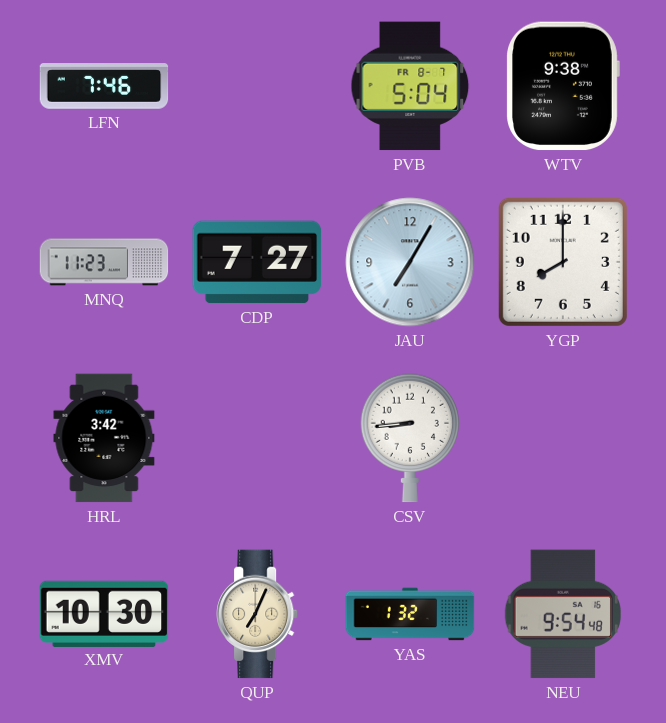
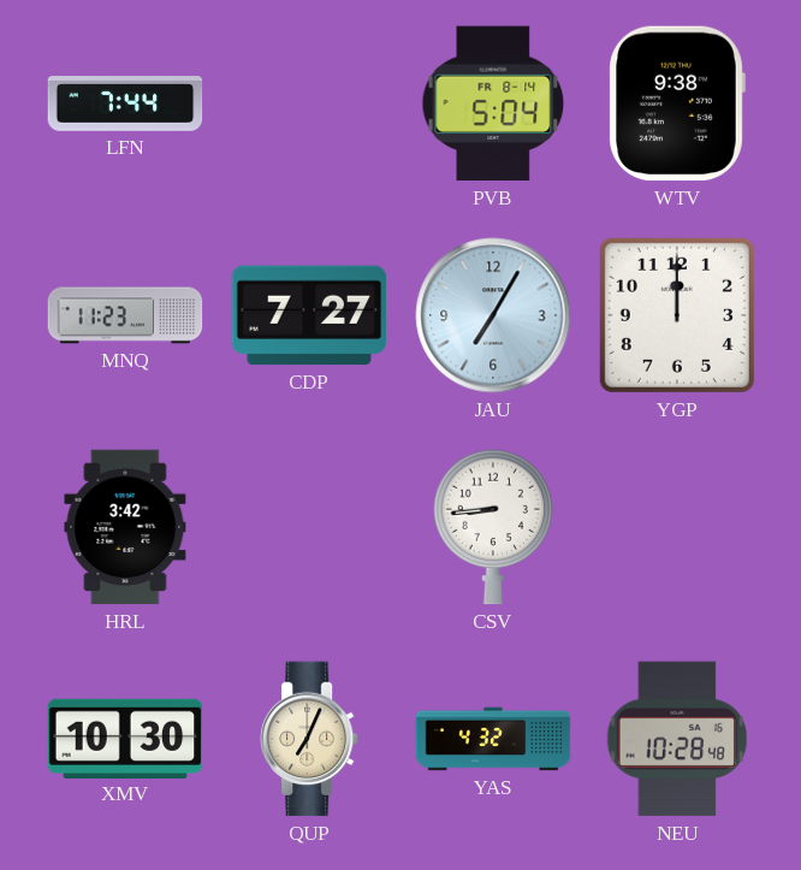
LFN: 7:46 -> 7:44
PVB date: FR 8-7 -> FR 8-14
YGP: 8:00 -> 12:00
YAS: 1:32 -> 4:32
NEU: 9:54 -> 10:28
